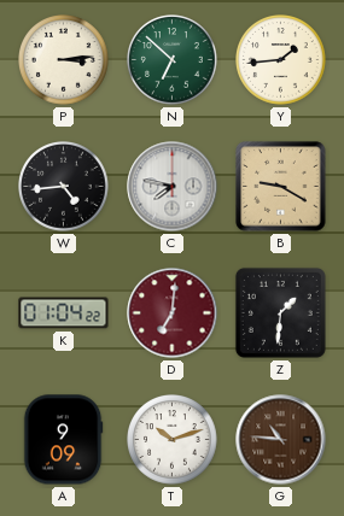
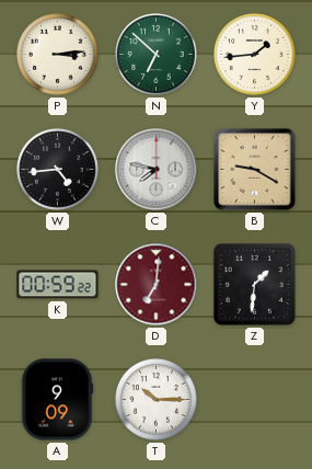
K: 01:04 -> 00:59
T: 10:12 -> 10:15
G: 10:46 -> none
